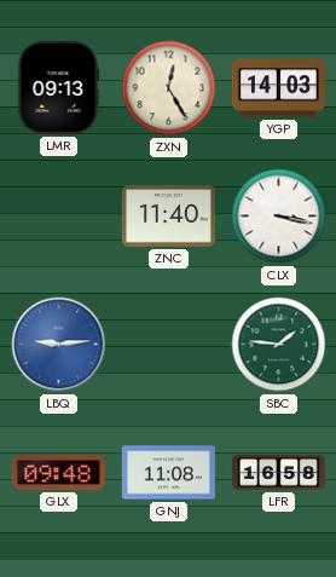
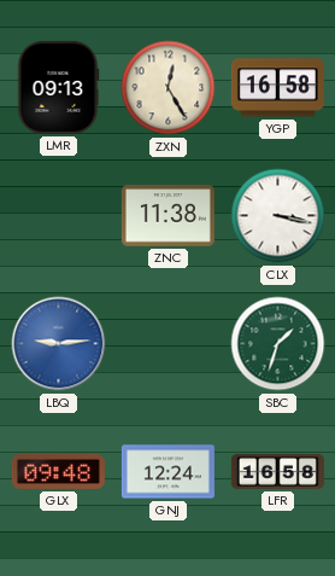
YGP: 14:03 -> 16:58
ZNC: 11:40 -> 11:38
SBC: 1:46 -> 1:33
GNJ: 11:08 -> 12:24
